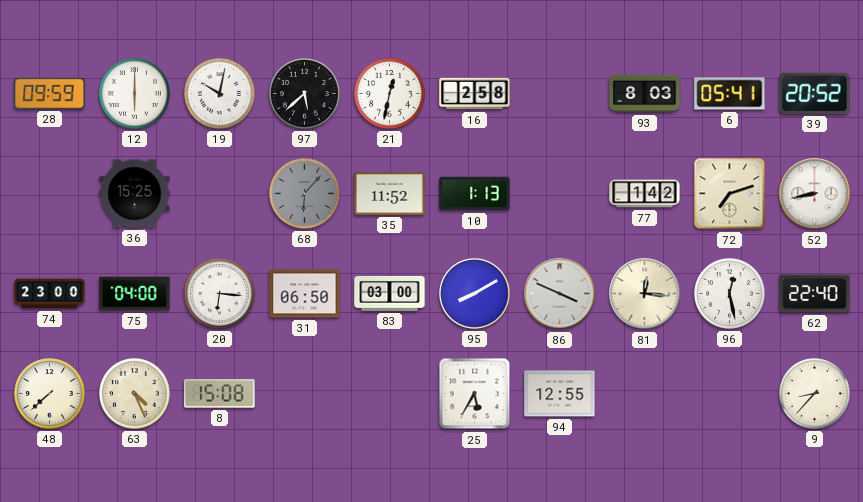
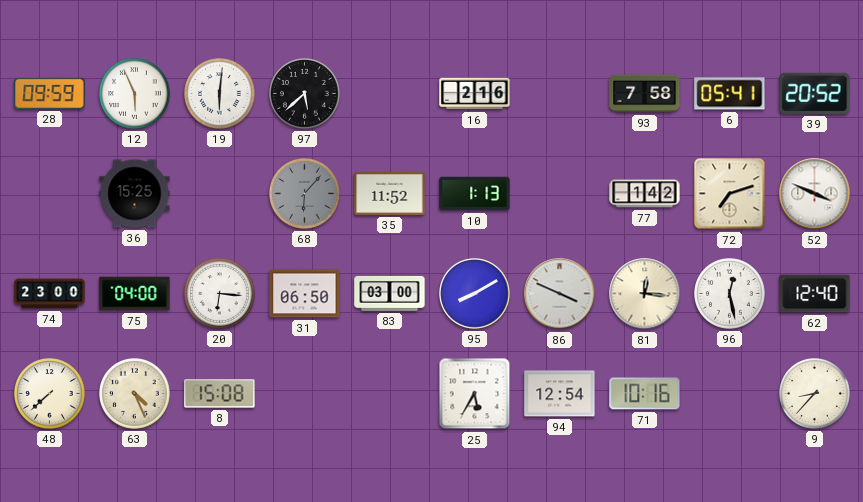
12: 6:00 -> 5:56
19: 10:02 -> 6:01
21: 12:32 -> none
16: 2:58 -> 2:16
93: 8:03 -> 7:58
52: 8:43 -> 3:49
62: 22:40 -> 12:40
94: 12:55 -> 12:54
71: none -> 10:16
